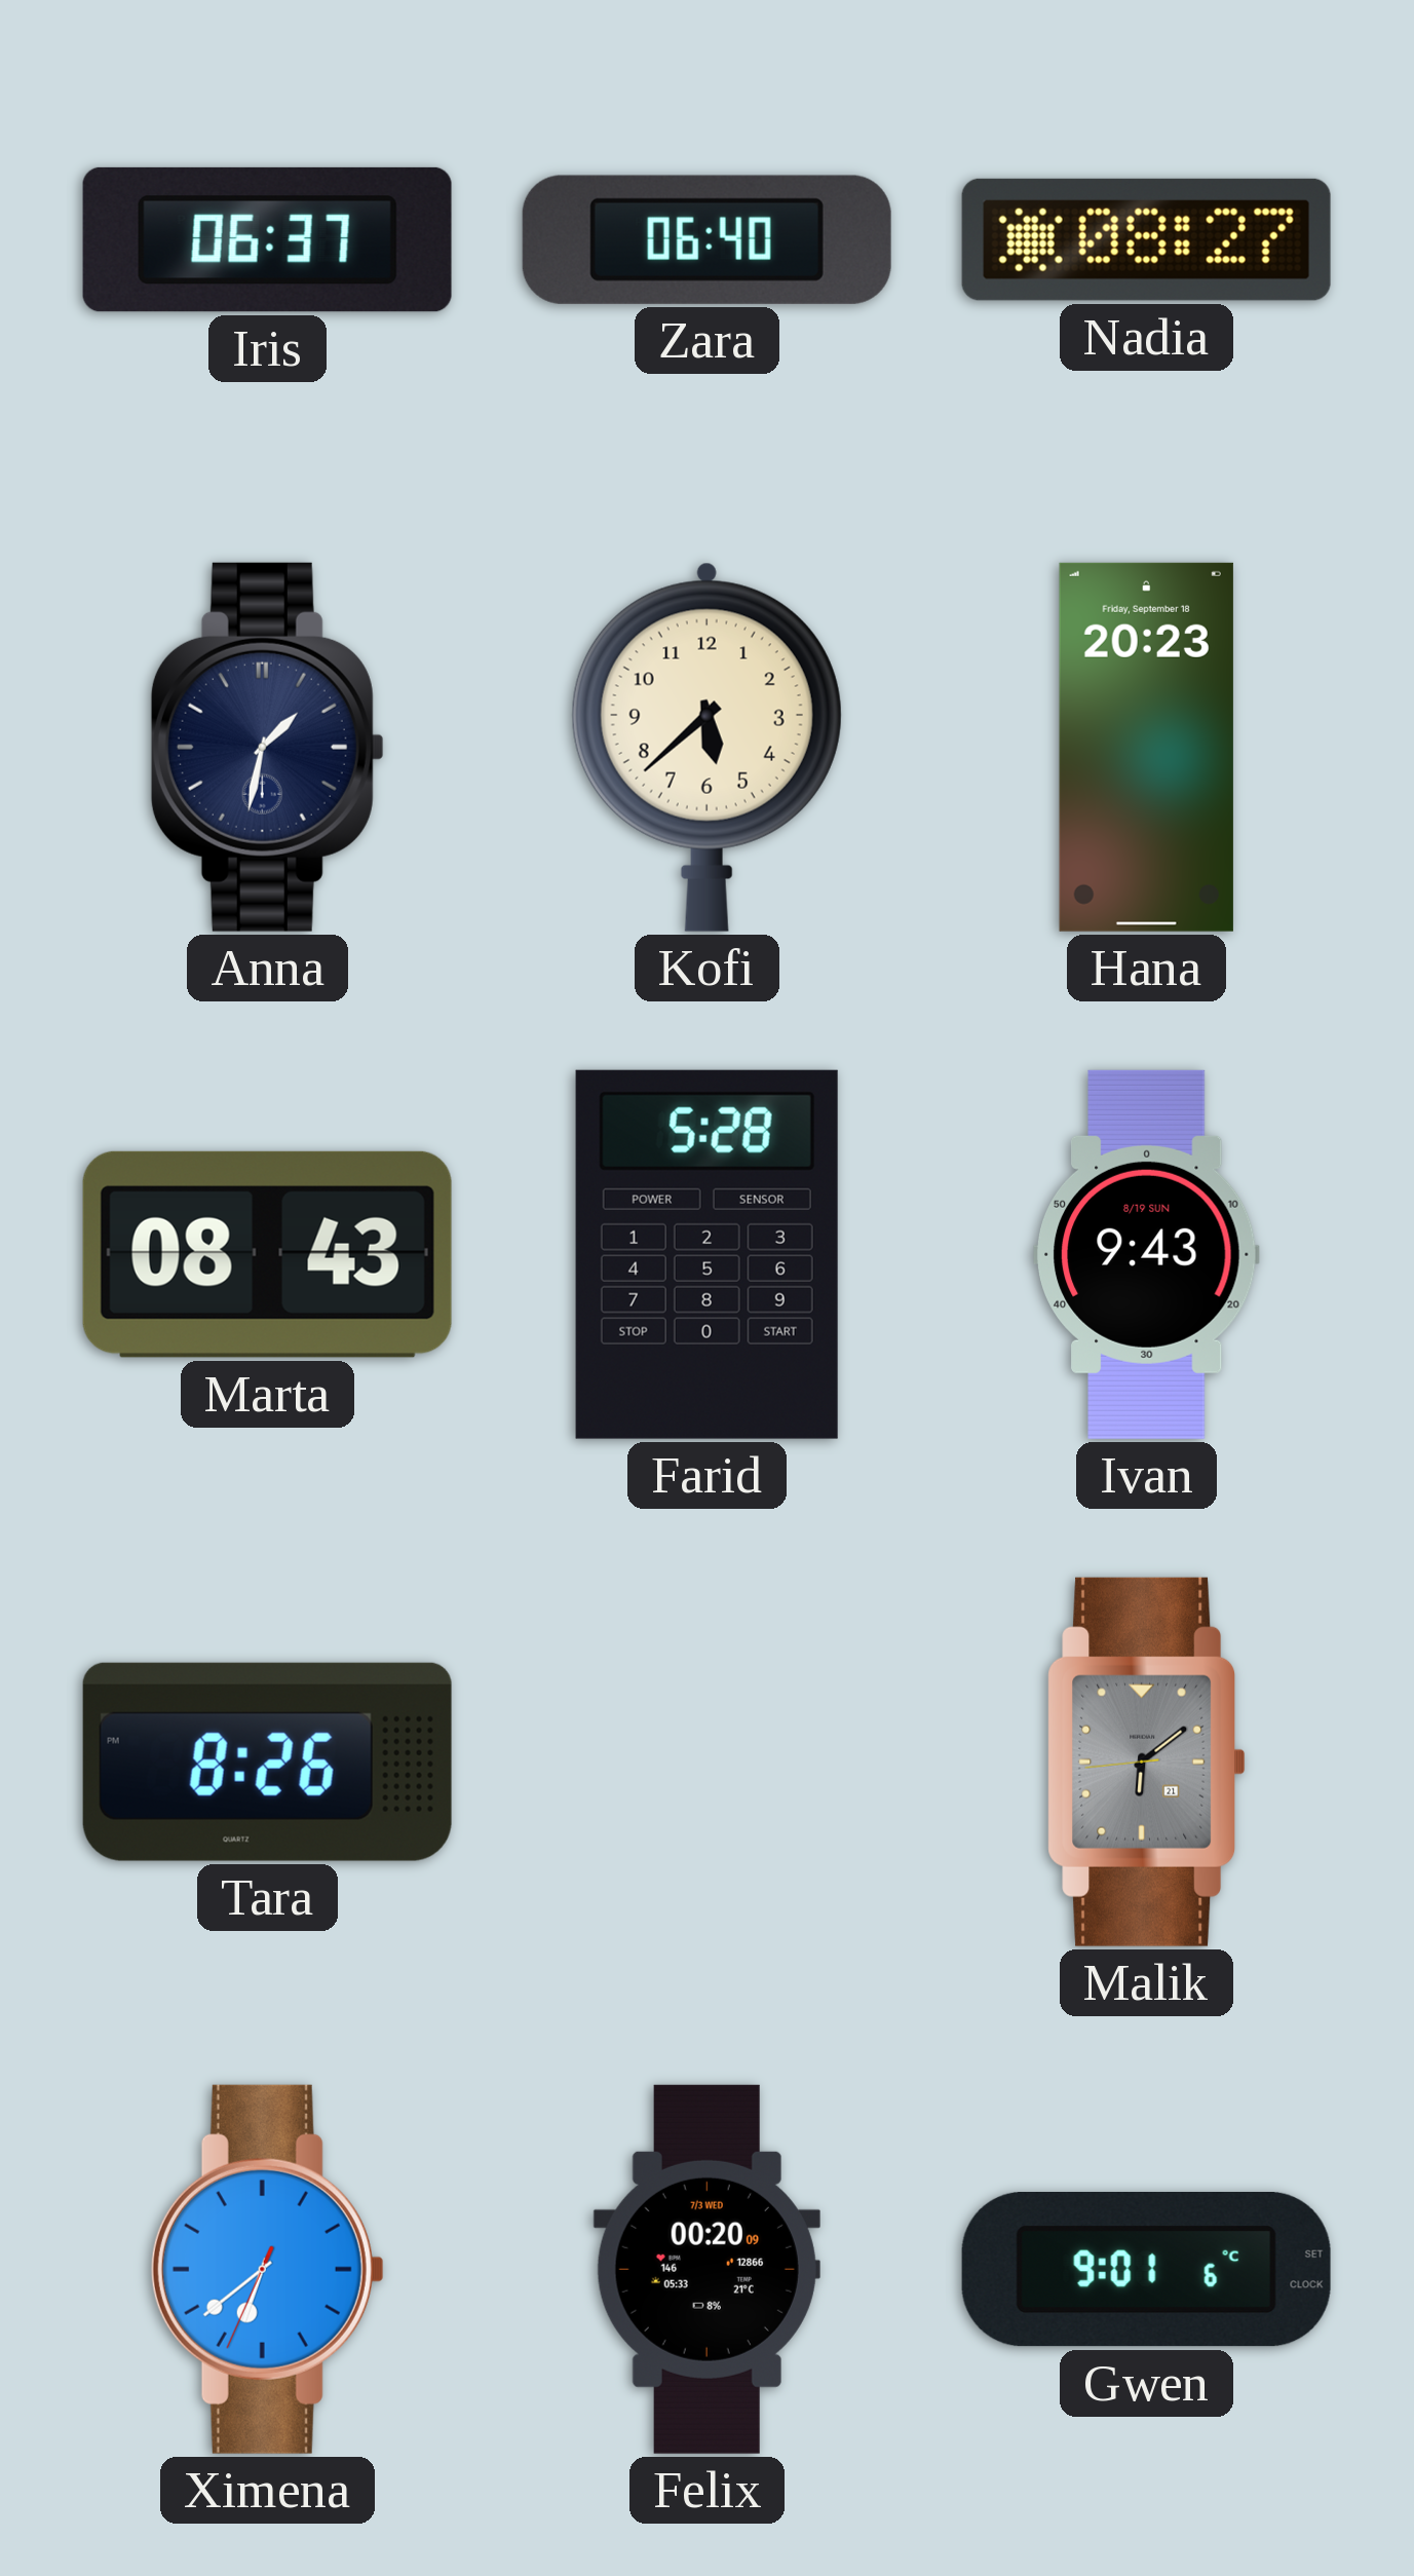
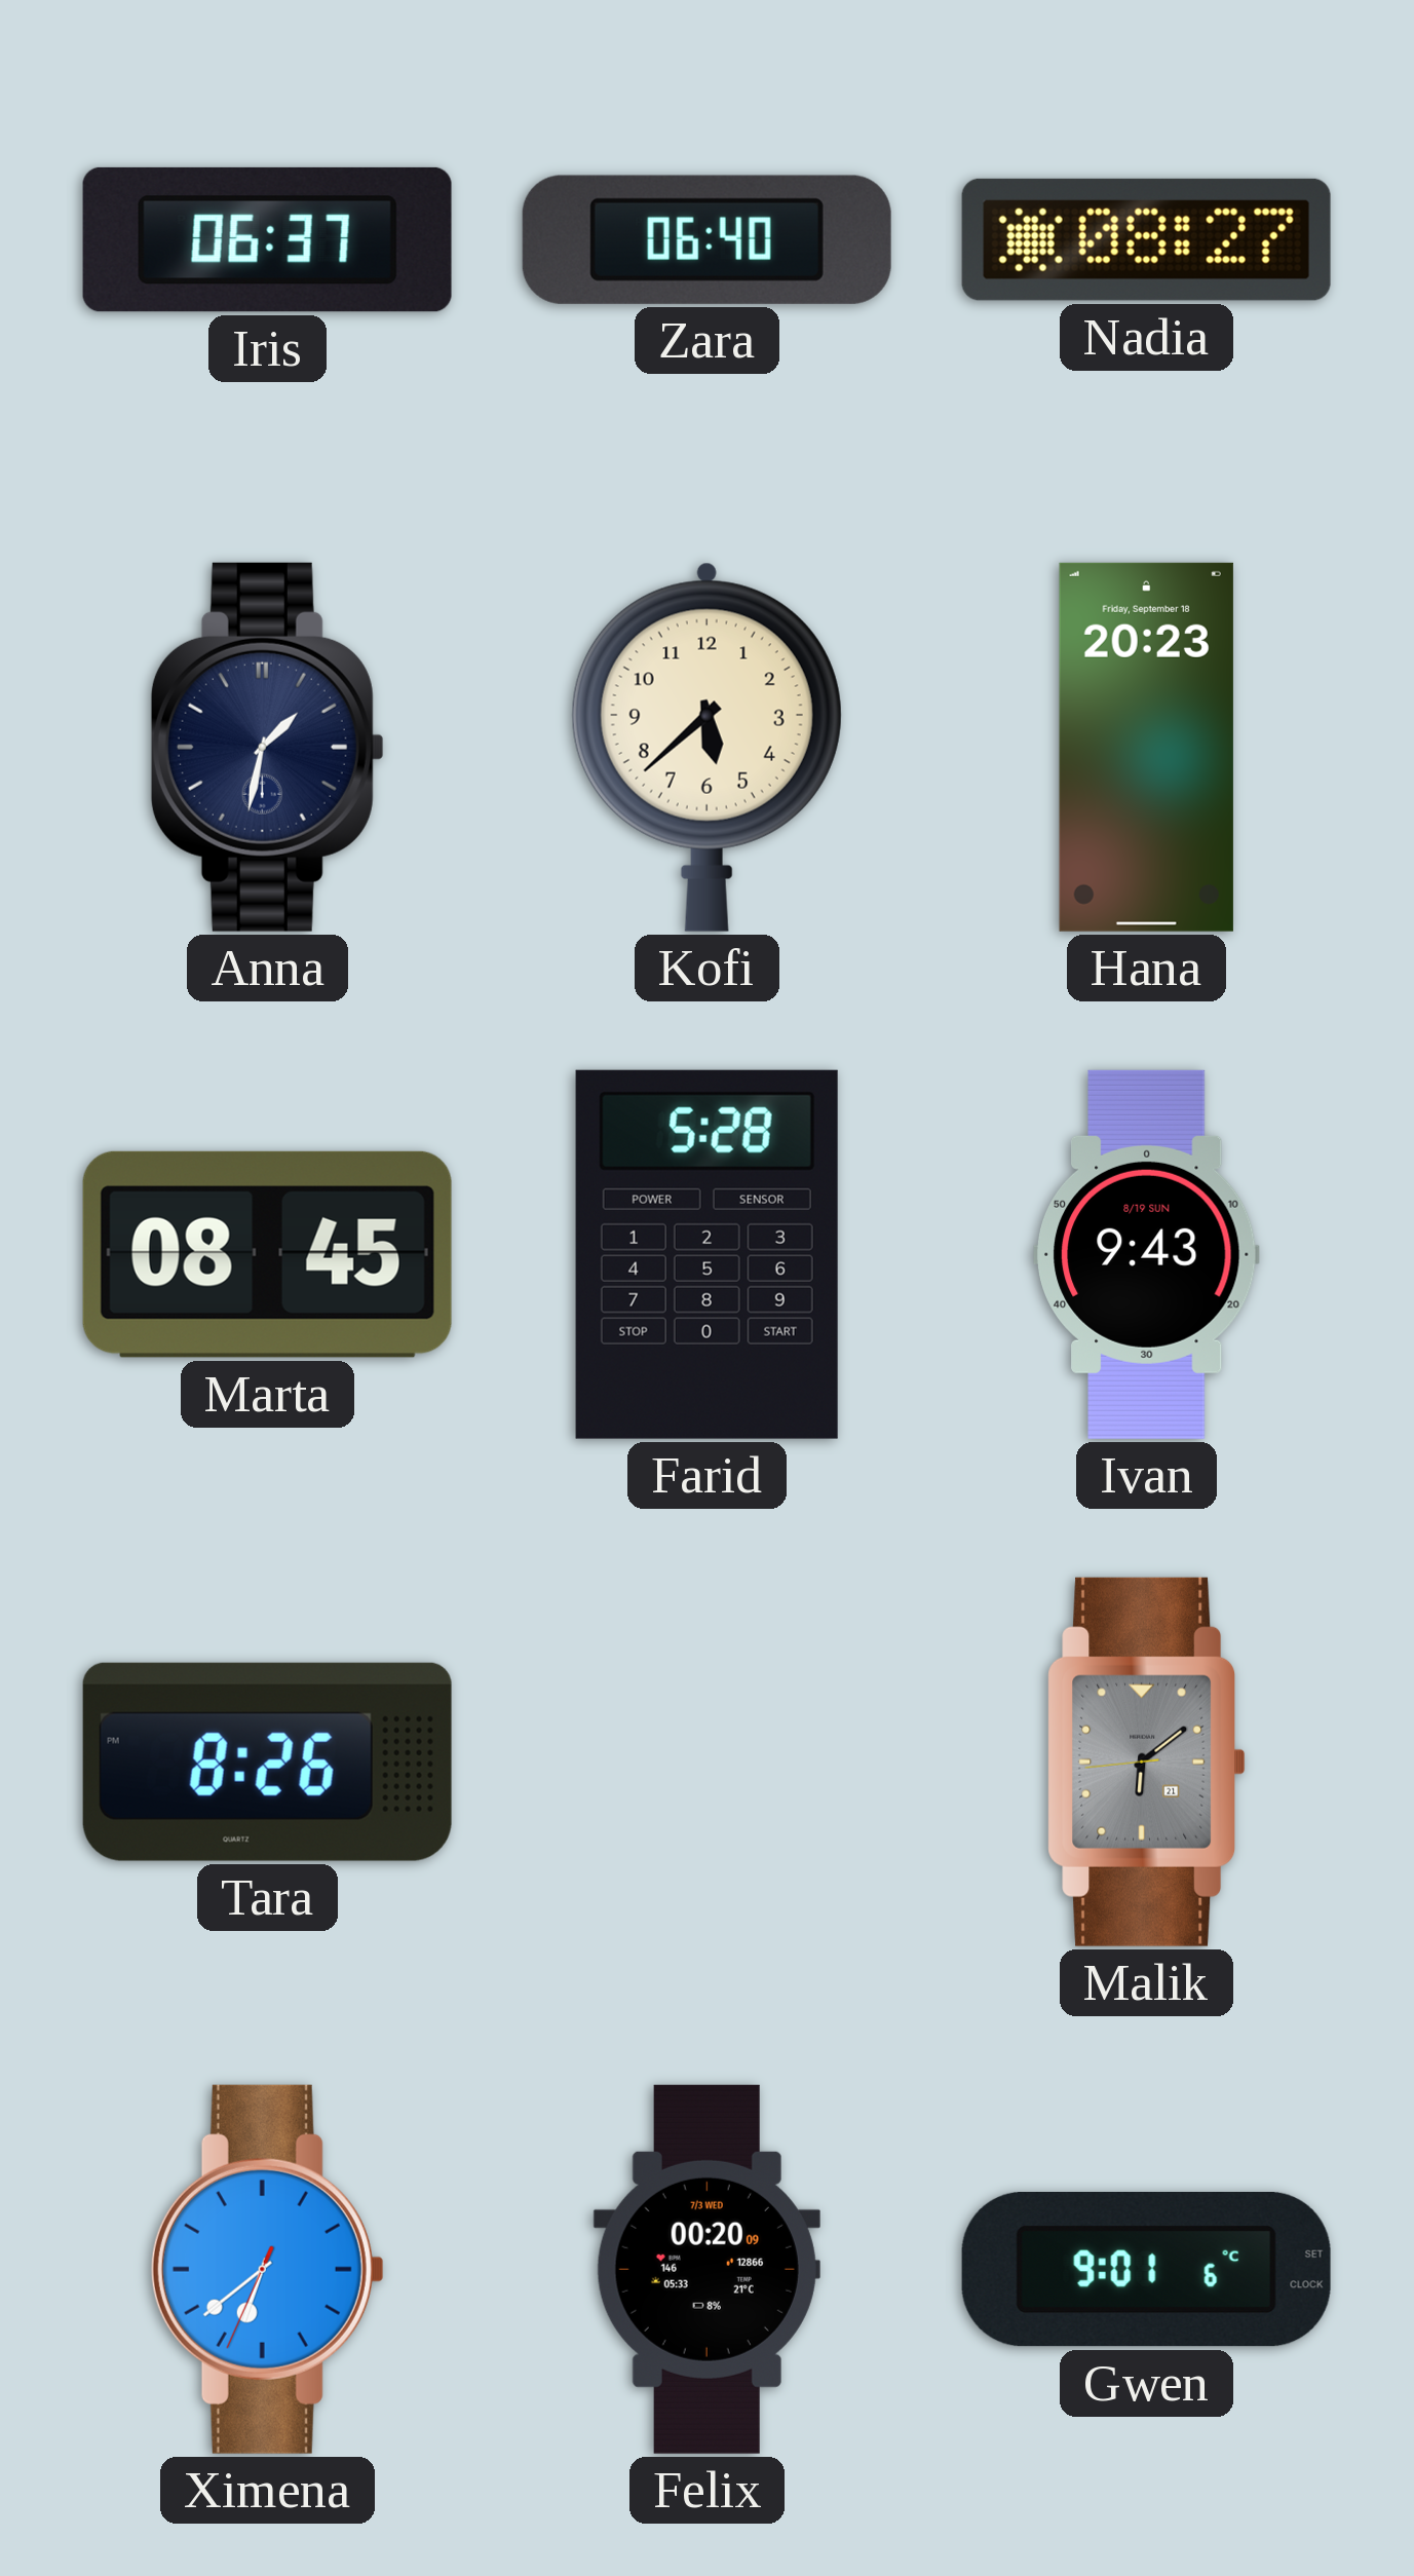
Marta: 08:43 -> 08:45
